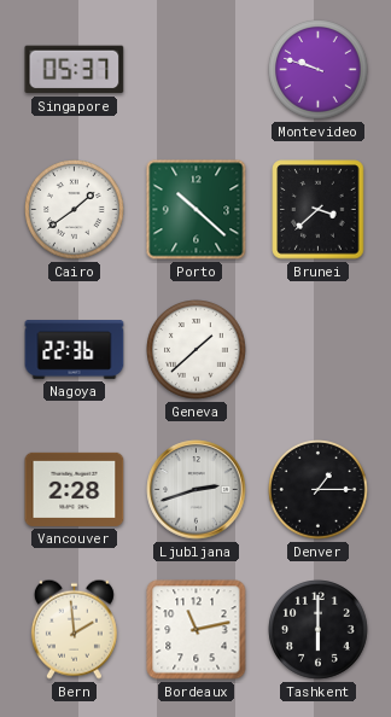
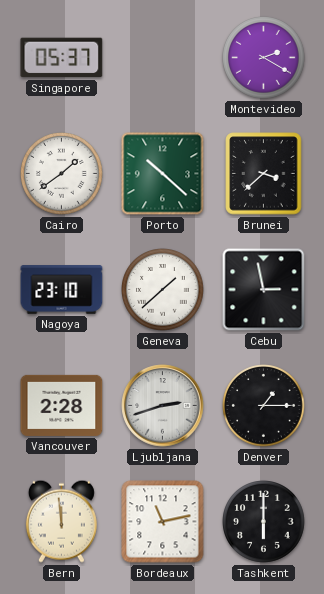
Montevideo: 9:48 -> 2:20
Nagoya: 22:36 -> 23:10
Cebu: none -> 2:58
Bern: 1:59 -> 11:59
